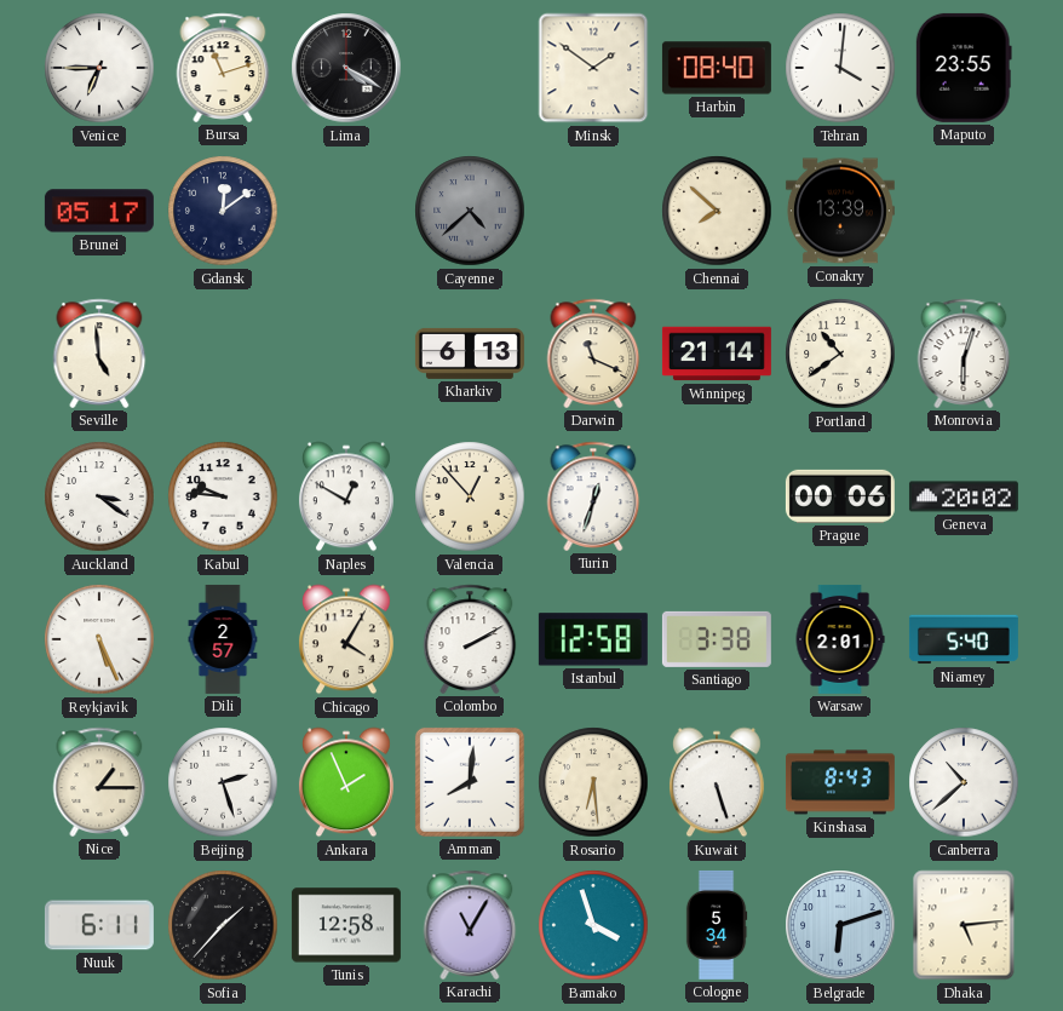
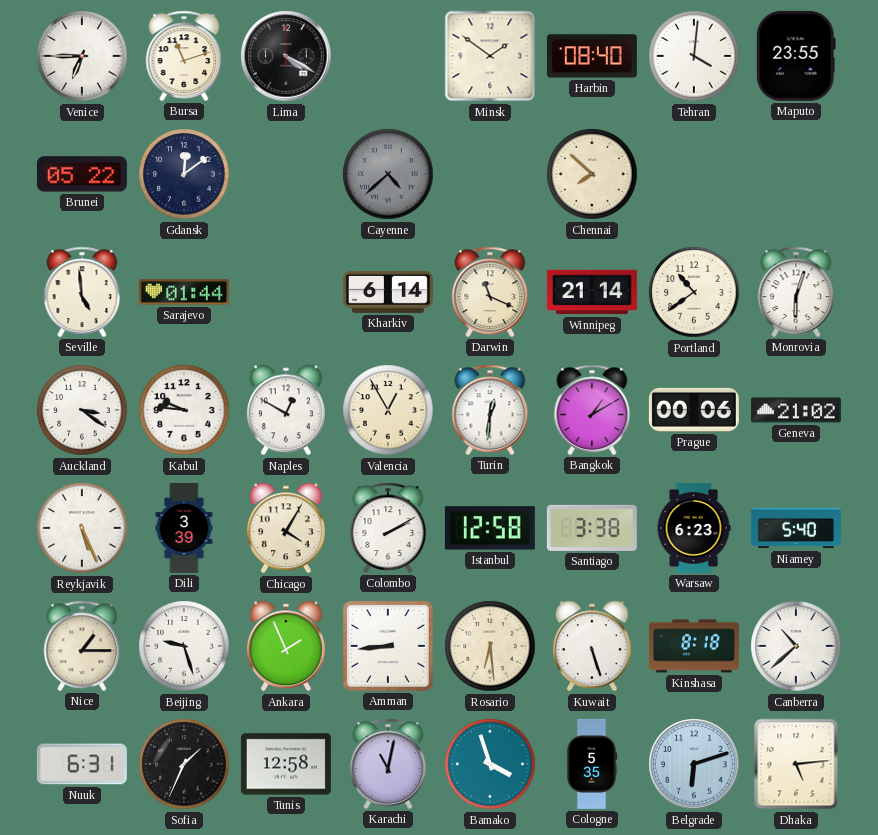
Brunei: 05:17 -> 05:22
Conakry: 13:39 -> none
Sarajevo: none -> 01:44
Kharkiv: 6:13 -> 6:14
Valencia: 12:53 -> 12:55
Turin: 12:33 -> 12:31
Bangkok: none -> 1:10
Geneva: 20:02 -> 21:02
Dili: 2:57 -> 3:39
Warsaw: 2:01 -> 6:23
Beijing: 2:27 -> 9:27
Amman: 8:01 -> 8:44
Kinshasa: 8:43 -> 8:18
Nuuk: 6:11 -> 6:31
Sofia: 1:37 -> 1:34
Karachi: 11:05 -> 11:02
Cologne: 5:34 -> 5:35
